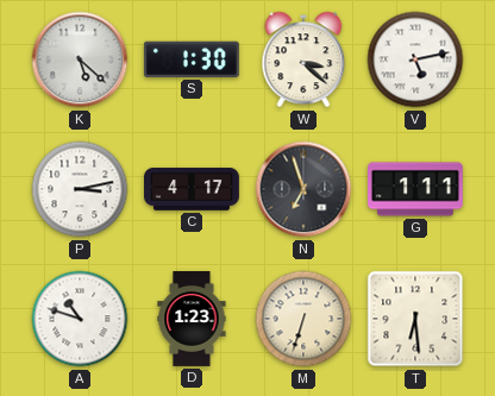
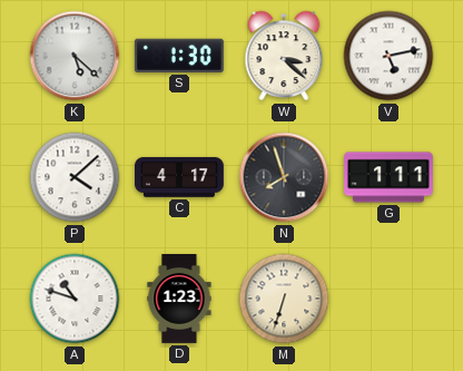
P: 3:13 -> 4:08
N: 6:57 -> 7:57
T: 6:29 -> none
